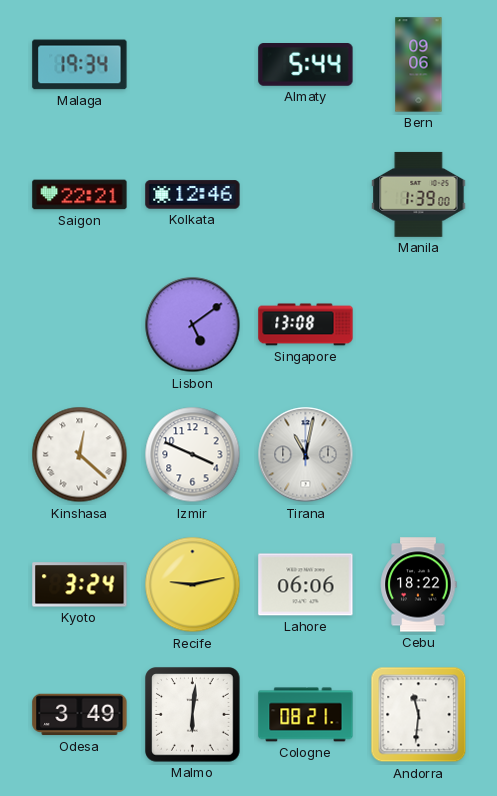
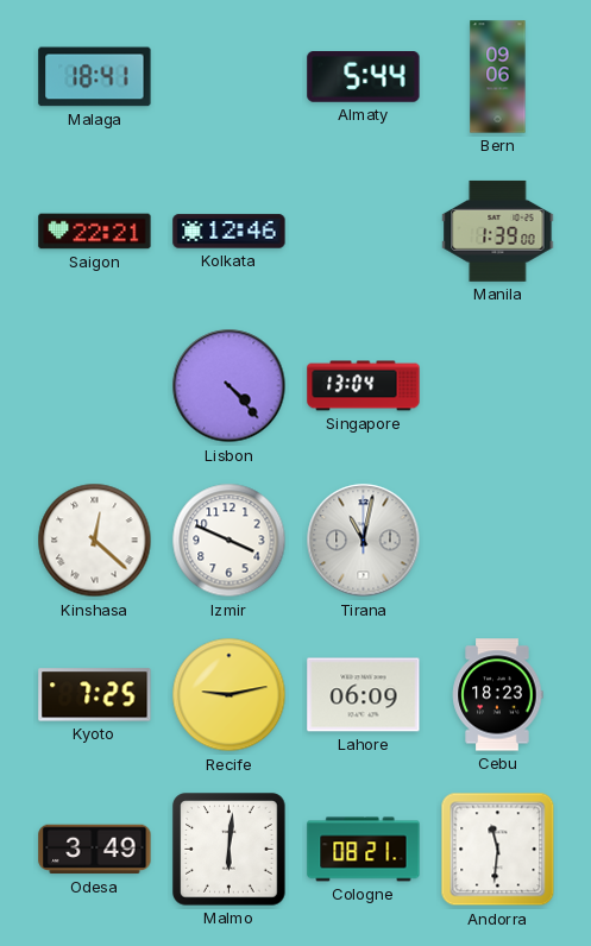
Malaga: 19:34 -> 18:41
Lisbon: 5:09 -> 4:23
Singapore: 13:08 -> 13:04
Kyoto: 3:24 -> 7:25
Lahore: 06:06 -> 06:09
Cebu: 18:22 -> 18:23
